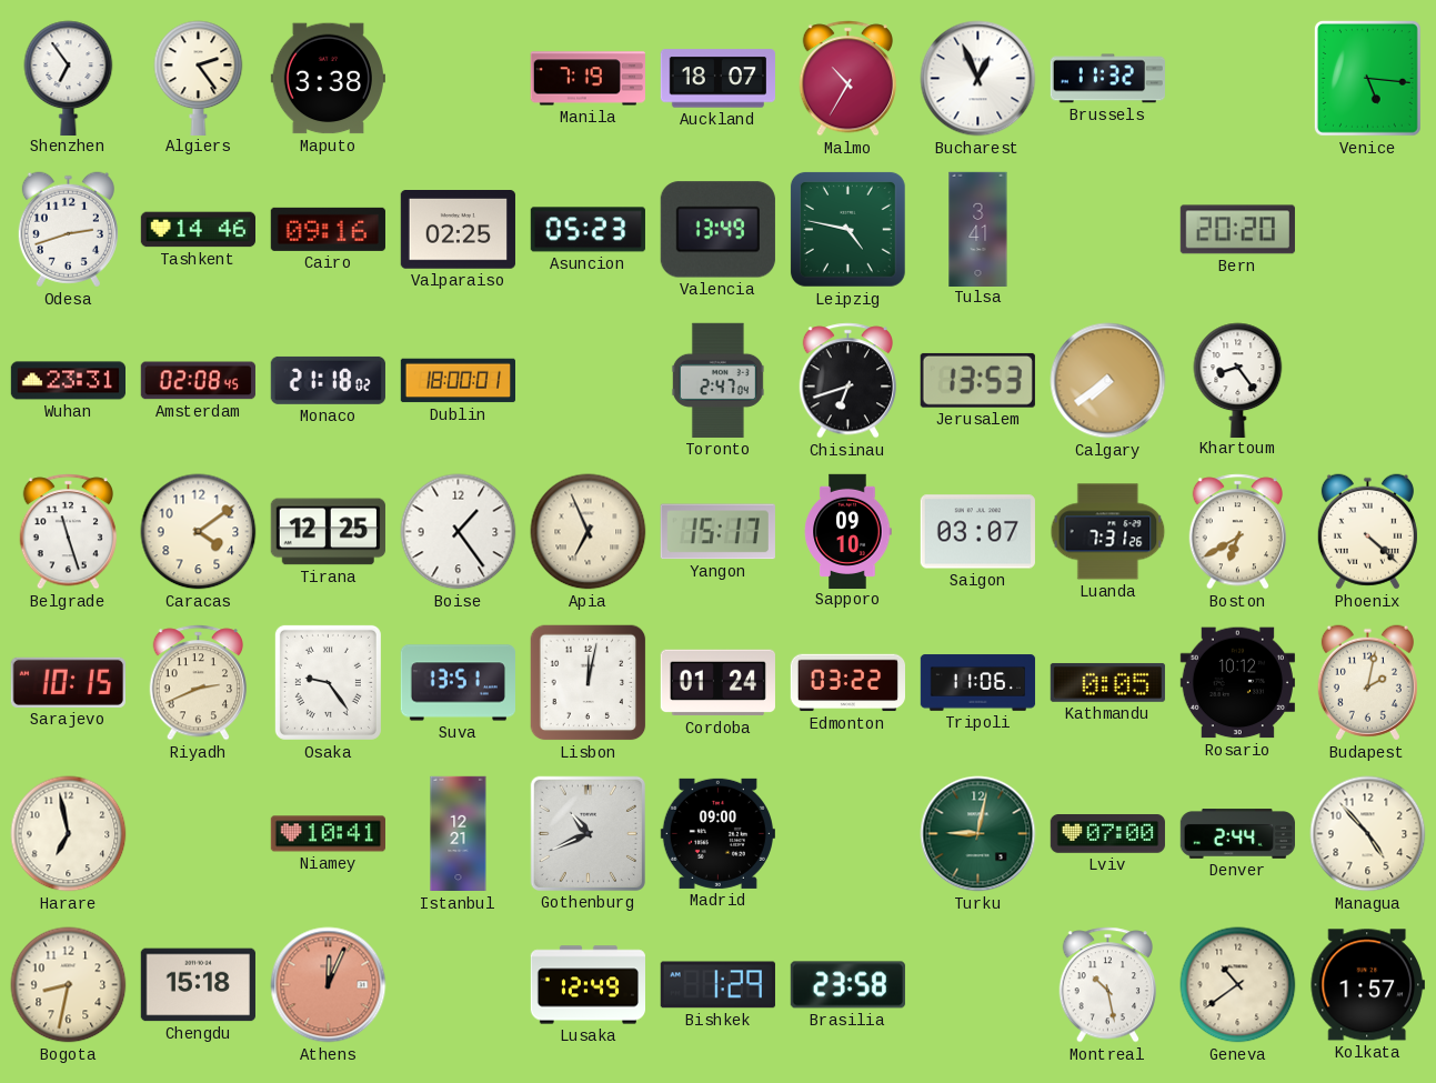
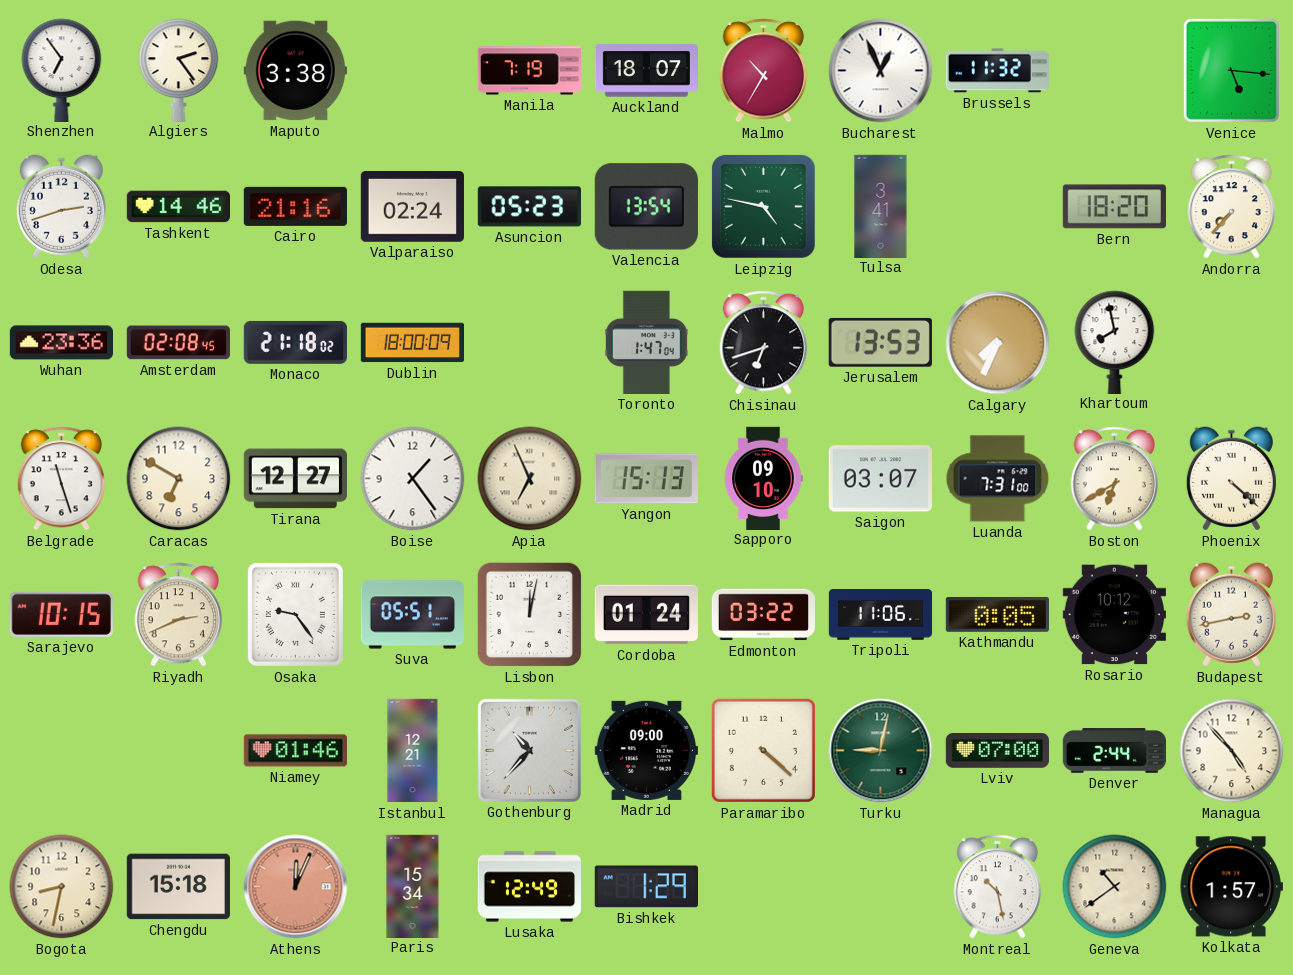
Cairo: 09:16 -> 21:16
Valparaiso: 02:25 -> 02:24
Valencia: 13:49 -> 13:54
Bern: 20:20 -> 18:20
Andorra: none -> 7:37
Wuhan: 23:31 -> 23:36
Dublin: 18:00:01 -> 18:00:09
Toronto: 2:47 -> 1:47
Calgary: 7:39 -> 7:34
Khartoum: 8:24 -> 7:58
Caracas: 4:09 -> 6:50
Tirana: 12:25 -> 12:27
Yangon: 15:17 -> 15:13
Luanda: 7:31:26 -> 7:31:00
Suva: 13:51 -> 05:51
Budapest: 2:02 -> 2:43
Harare: 6:58 -> none
Niamey: 10:41 -> 01:46
Gothenburg: 10:41 -> 10:37
Paramaribo: none -> 4:22
Paris: none -> 15:34
Brasilia: 23:58 -> none
